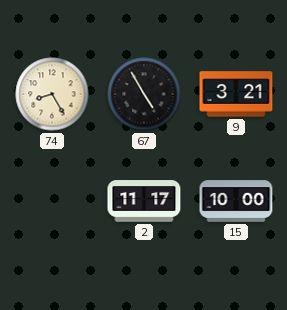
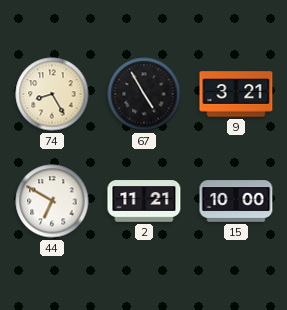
44: none -> 6:50
2: 11:17 -> 11:21
